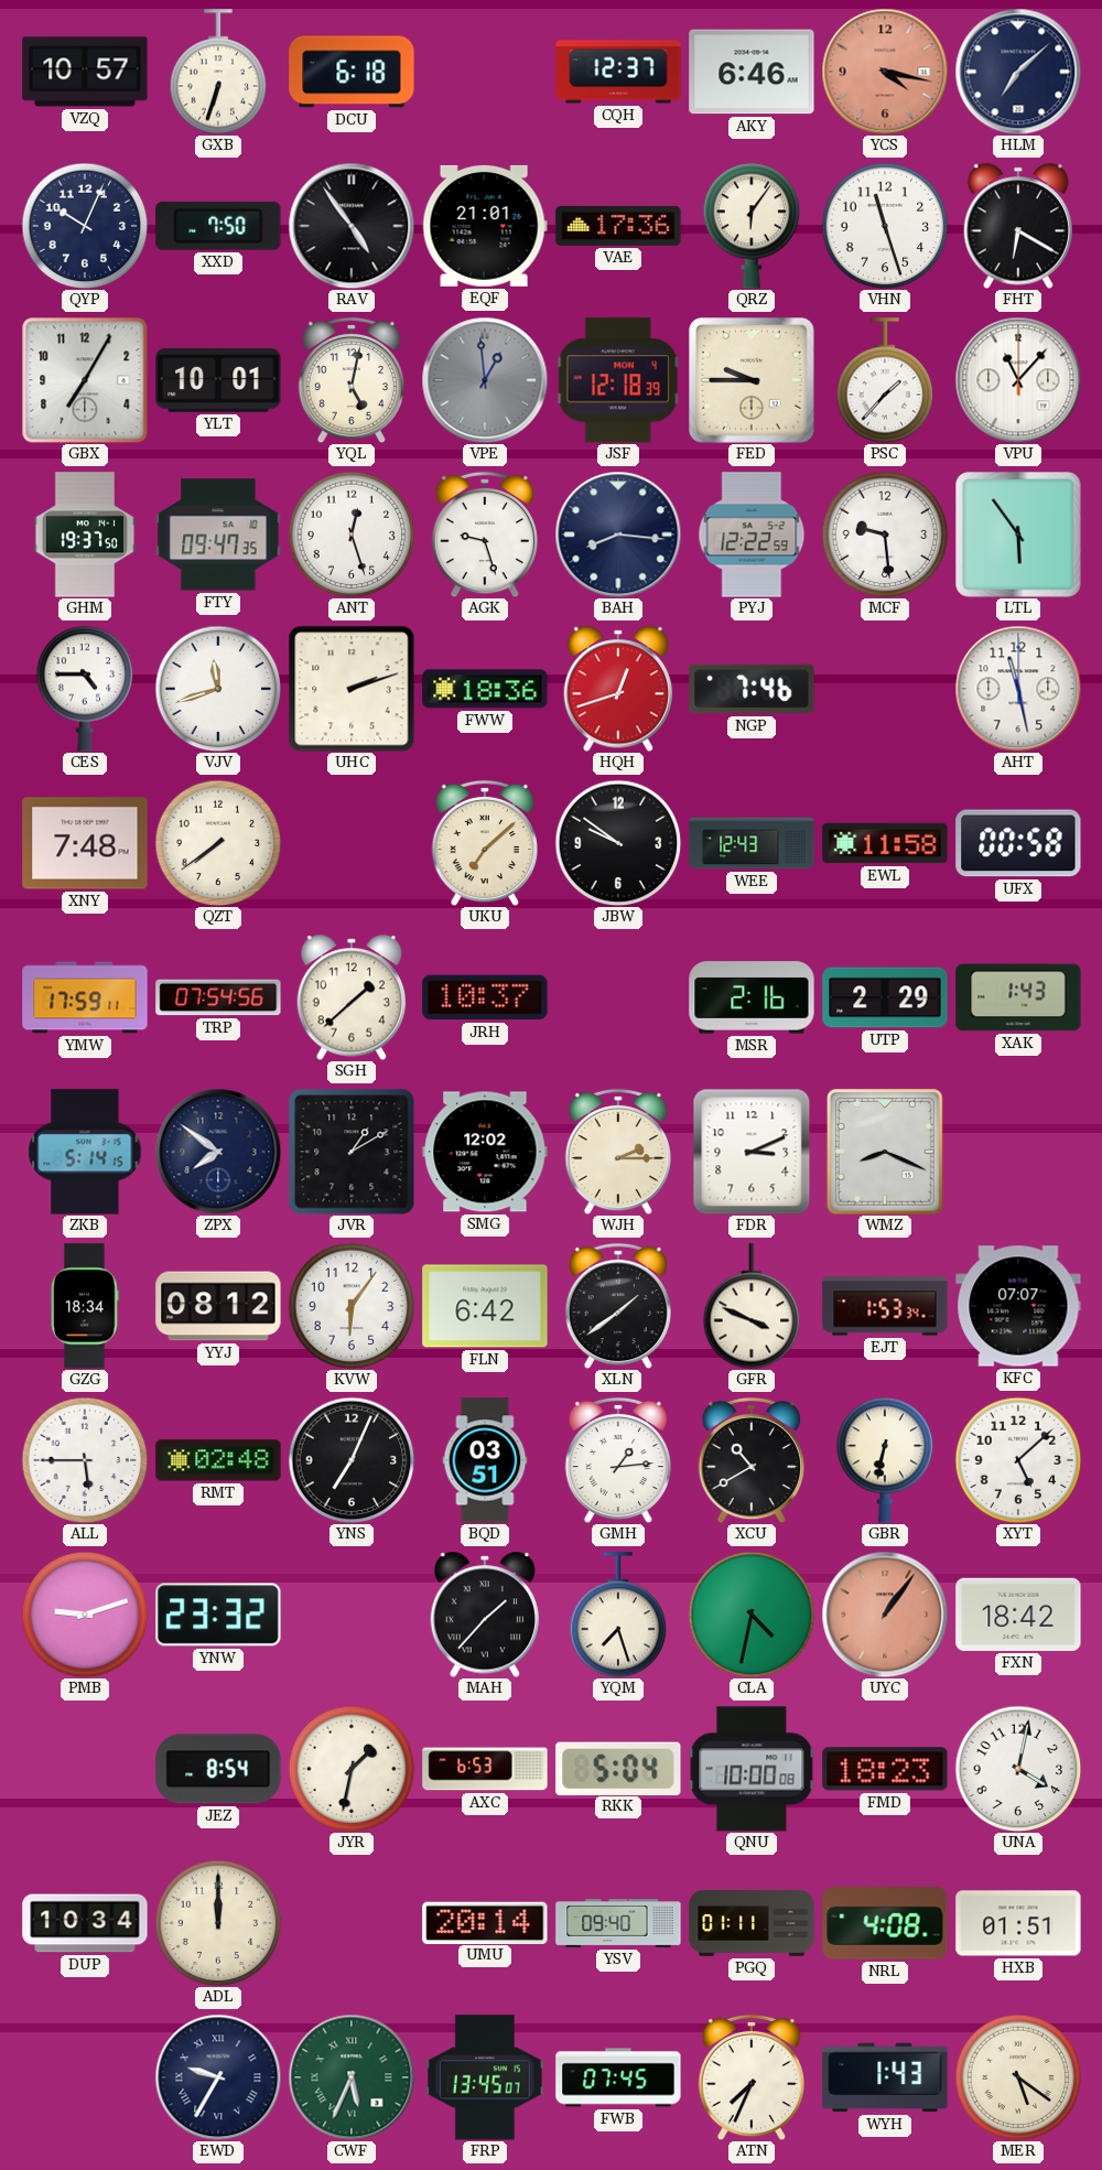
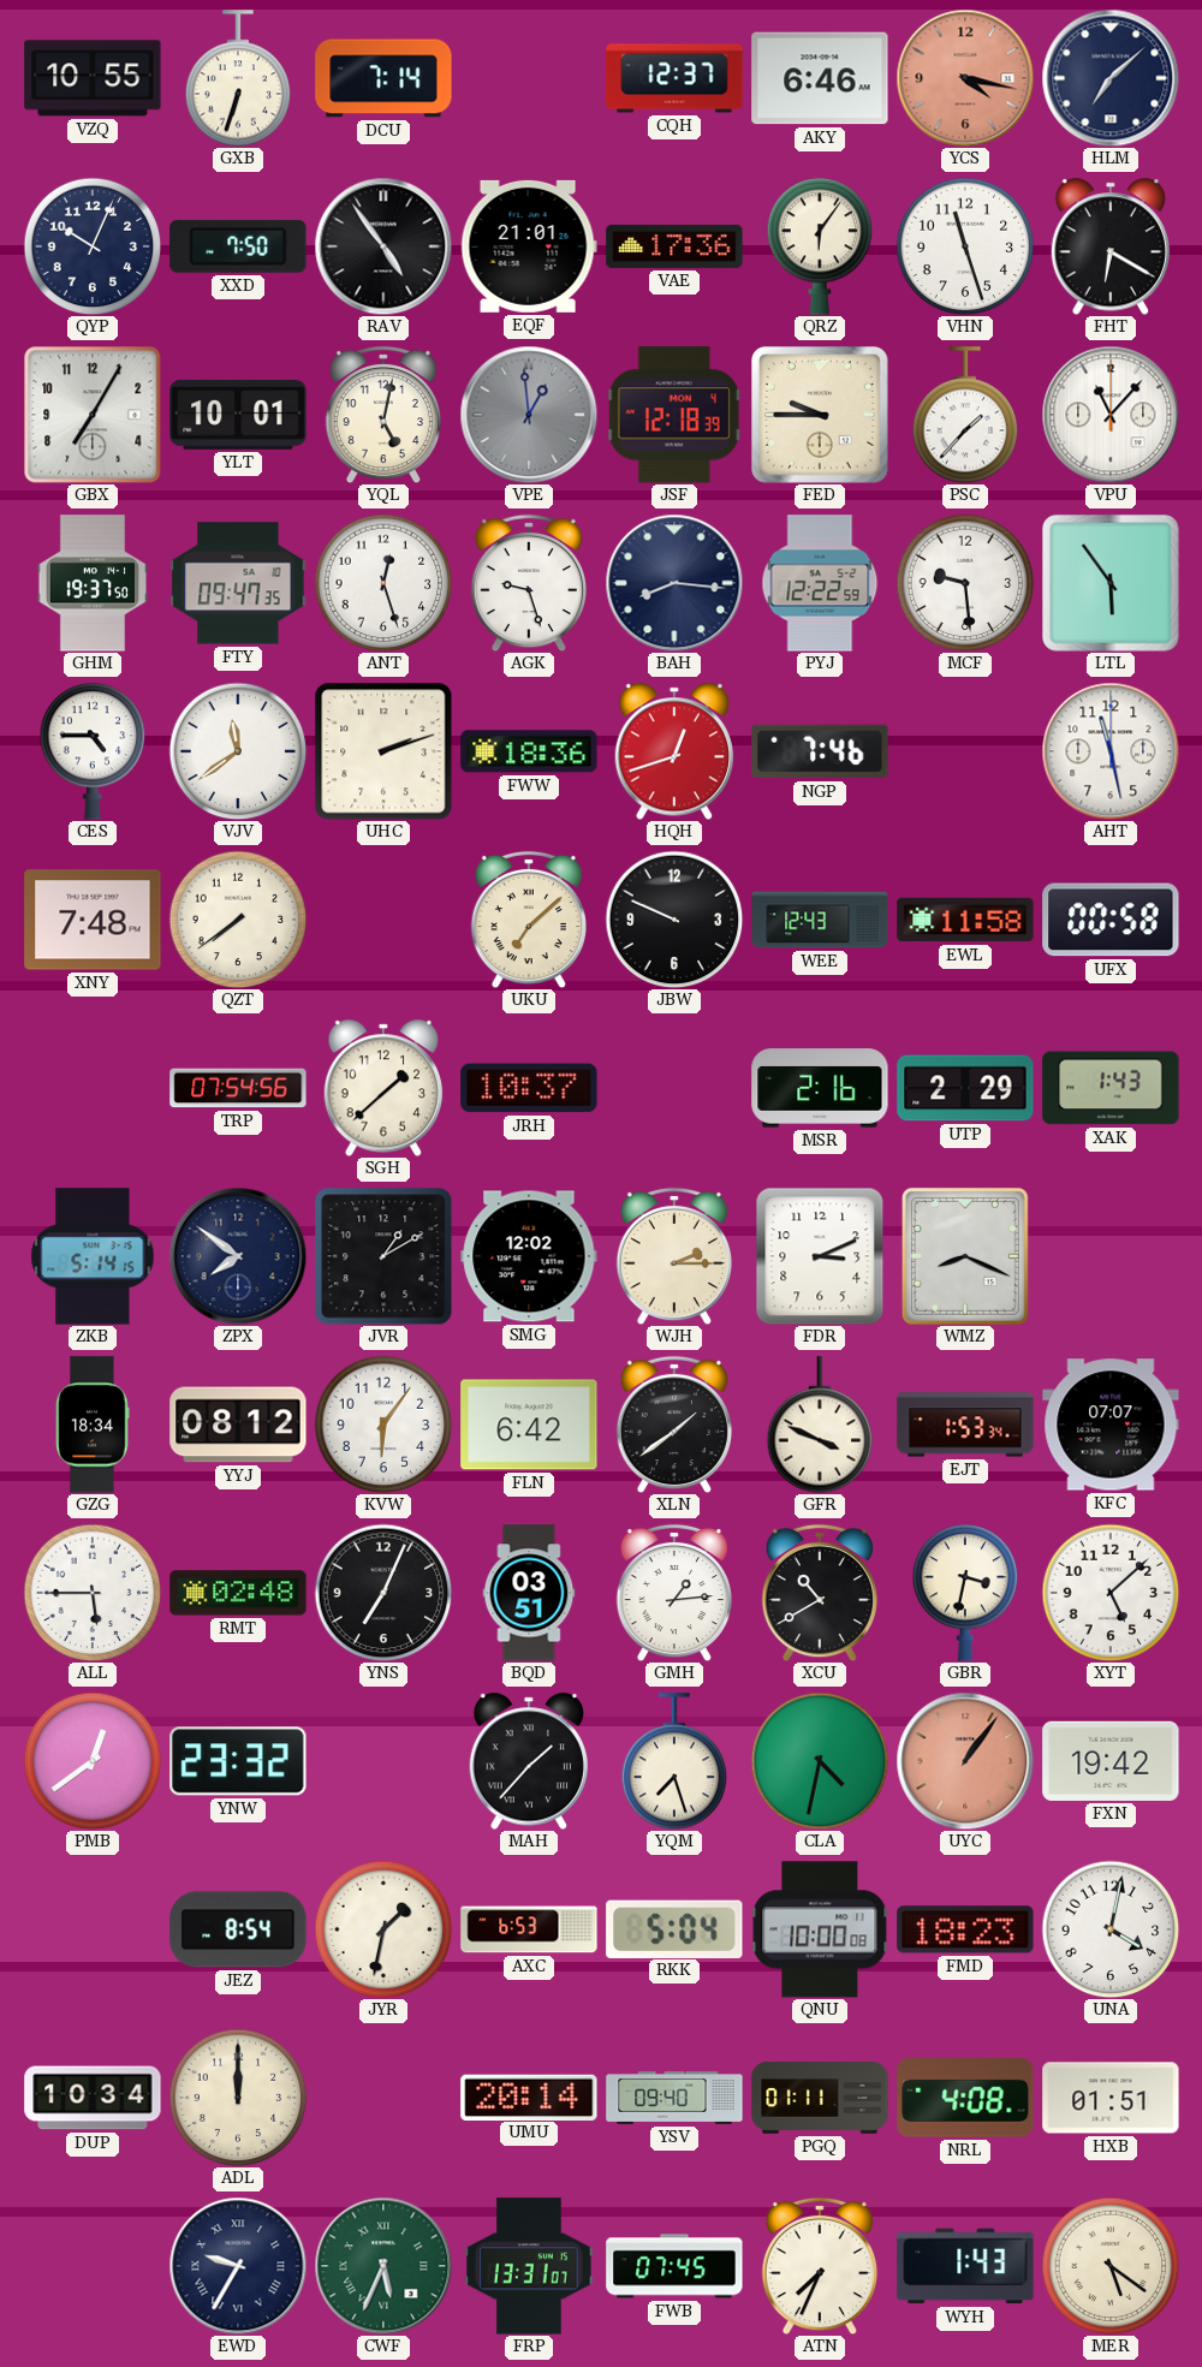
VZQ: 10:57 -> 10:55
DCU: 6:18 -> 7:14
VJV: 11:42 -> 11:39
JBW: 9:51 -> 9:49
YMW: 17:59 -> none
GBR: 6:32 -> 3:32
PMB: 9:12 -> 12:39
FXN: 18:42 -> 19:42
FRP: 13:45 -> 13:31
